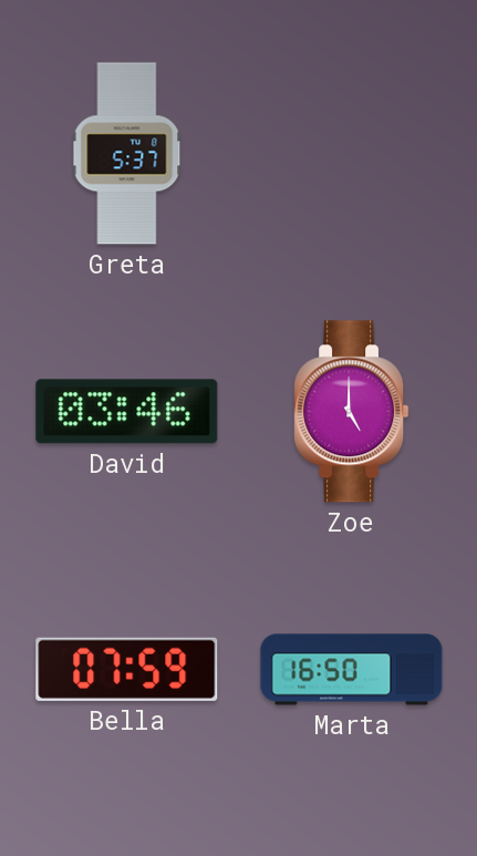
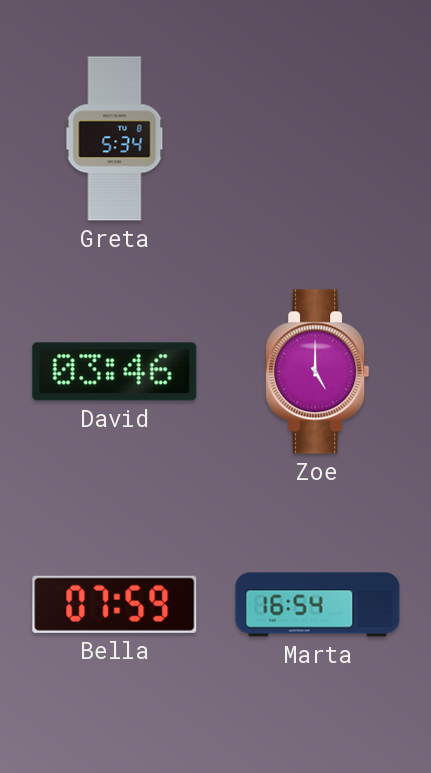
Greta: 5:37 -> 5:34
Marta: 16:50 -> 16:54
